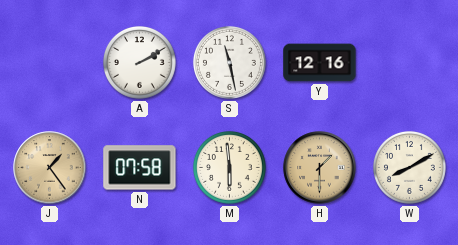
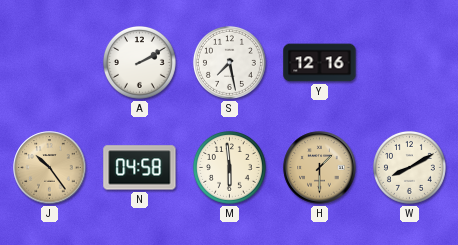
S: 11:28 -> 7:28
J: 1:24 -> 10:24
N: 07:58 -> 04:58
